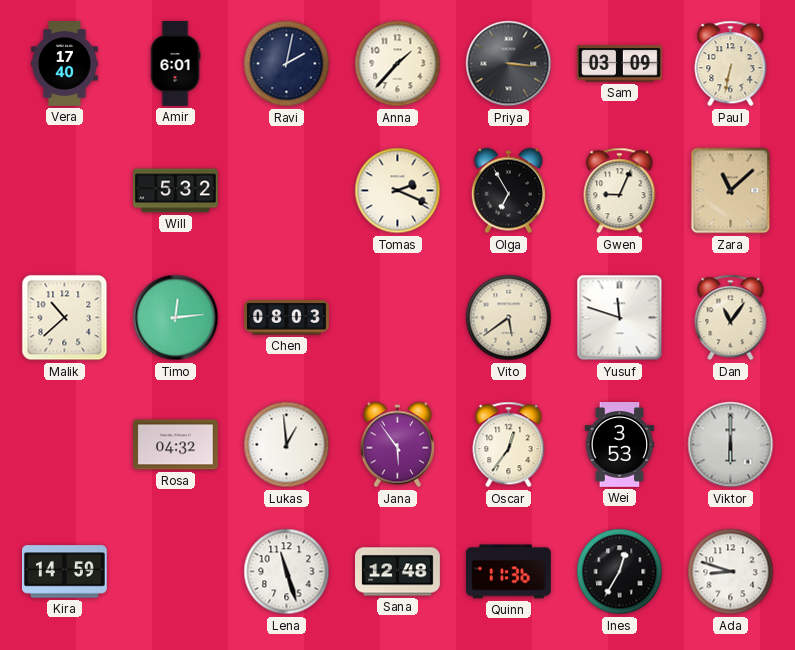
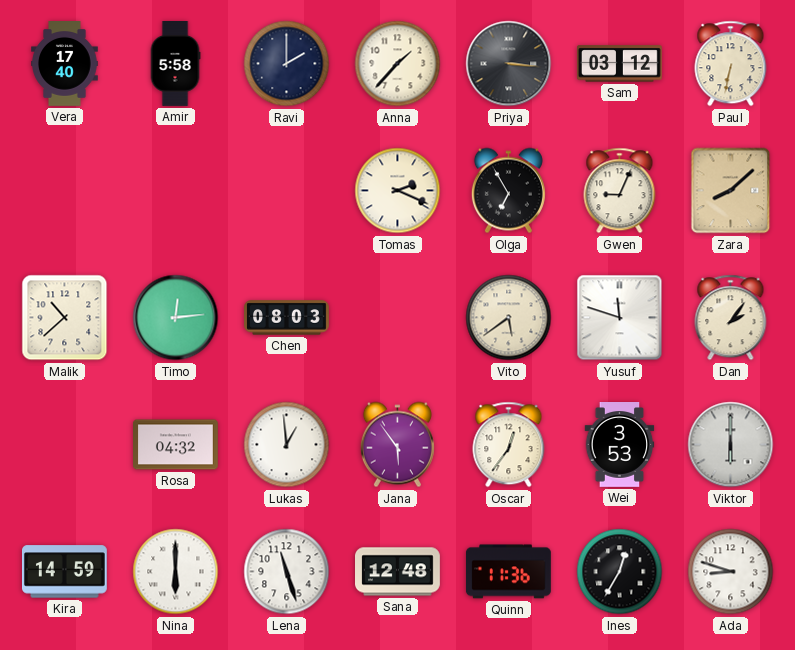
Amir: 6:01 -> 5:58
Ravi: 2:02 -> 2:00
Sam: 03:09 -> 03:12
Will: 5:32 -> none
Zara: 11:08 -> 8:08
Dan: 11:06 -> 2:06
Nina: none -> 6:00
